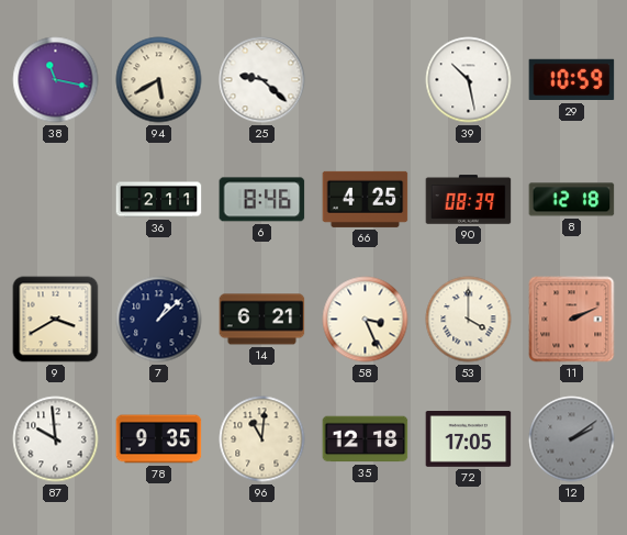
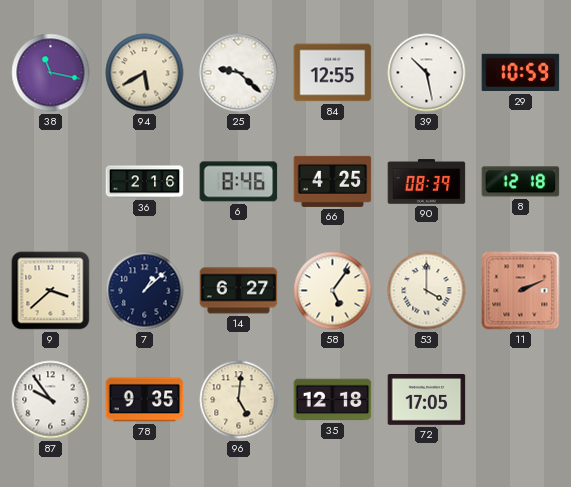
84: none -> 12:55
36: 2:11 -> 2:16
9: 3:40 -> 3:38
14: 6:21 -> 6:27
58: 3:26 -> 5:06
87: 9:59 -> 9:54
96: 11:01 -> 5:01
12: 2:09 -> none
